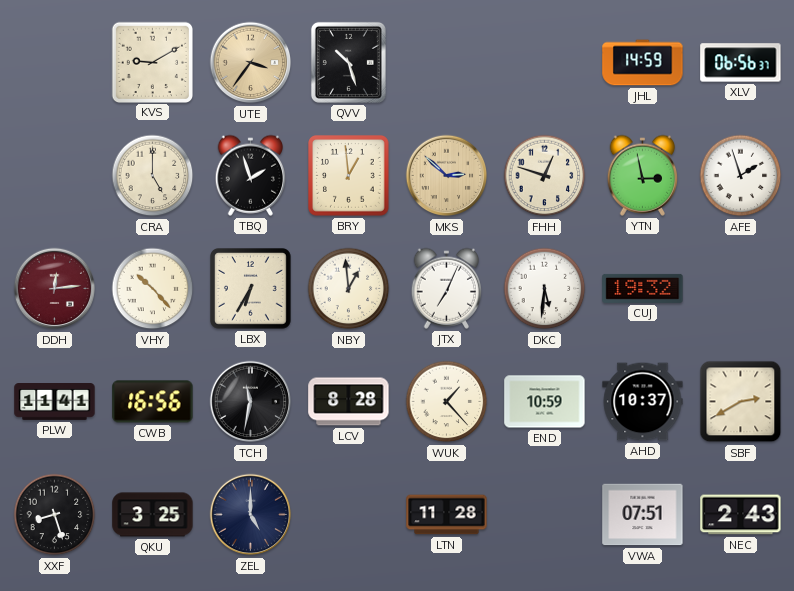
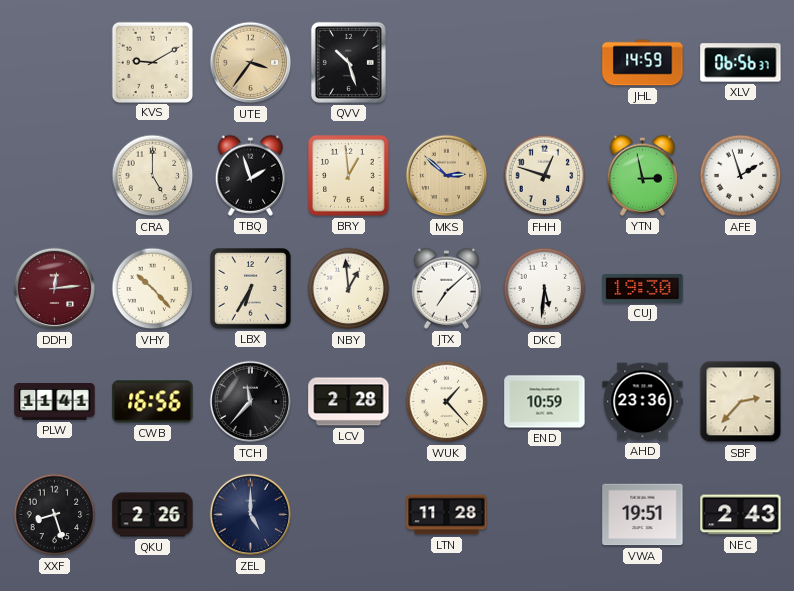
JTX: 7:04 -> 7:08
CUJ: 19:32 -> 19:30
TCH: 11:32 -> 11:37
LCV: 8:28 -> 2:28
AHD: 10:37 -> 23:36
SBF: 2:40 -> 2:37
QKU: 3:25 -> 2:26
VWA: 07:51 -> 19:51
